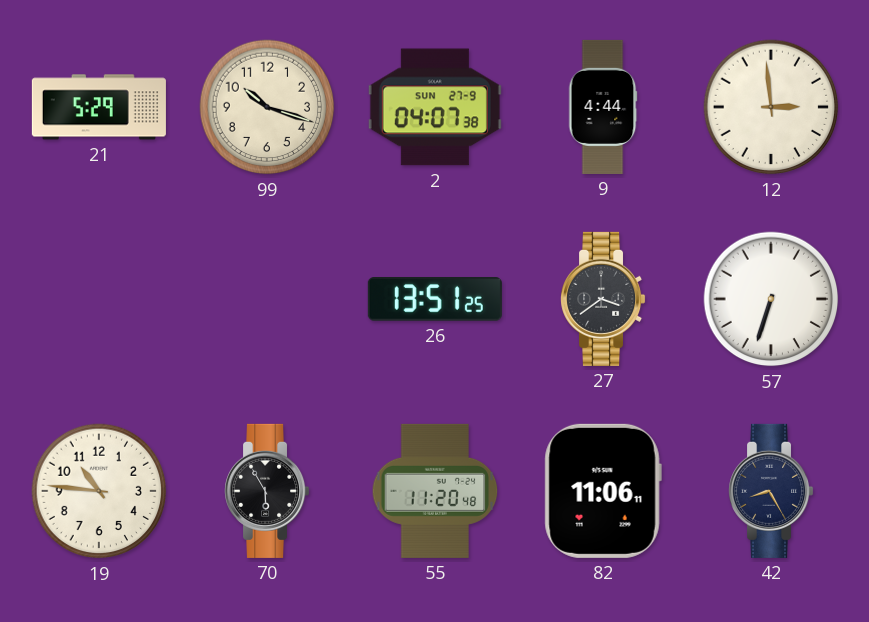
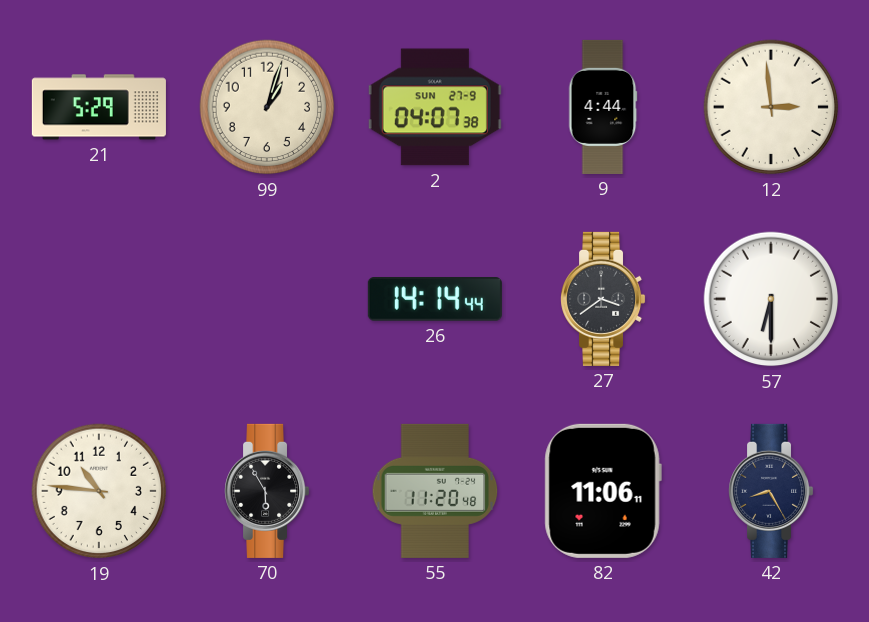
99: 10:18 -> 1:03
26: 13:51 -> 14:14
57: 6:33 -> 6:30
